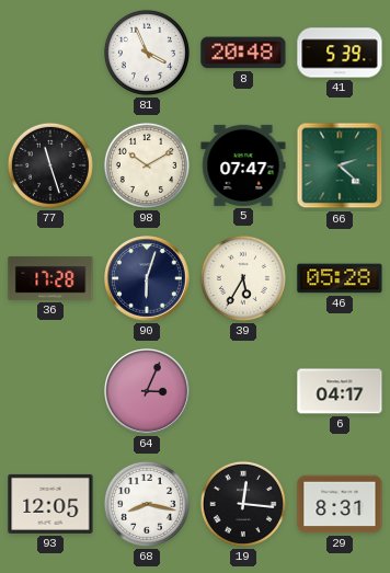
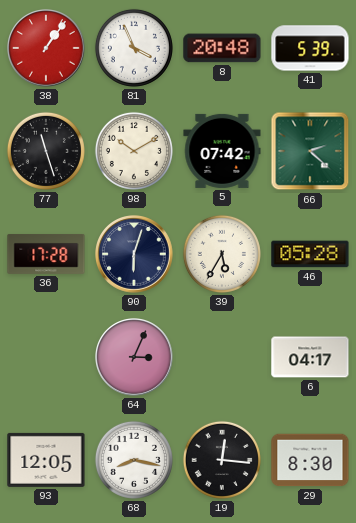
38: none -> 1:06
5: 07:47 -> 07:42
29: 8:31 -> 8:30
